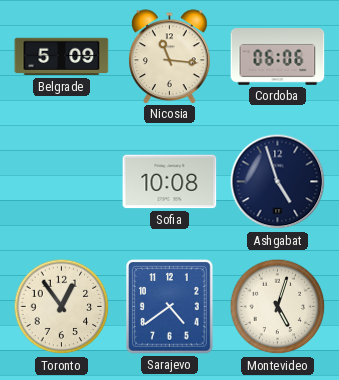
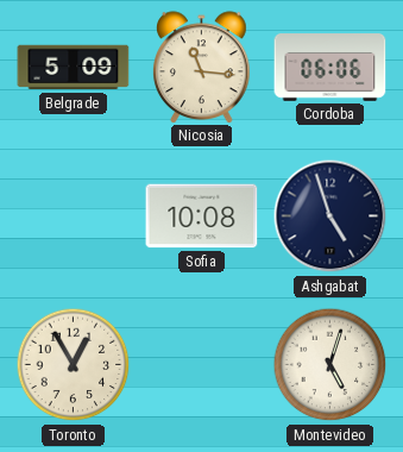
Toronto: 12:54 -> 12:55
Sarajevo: 4:39 -> none
